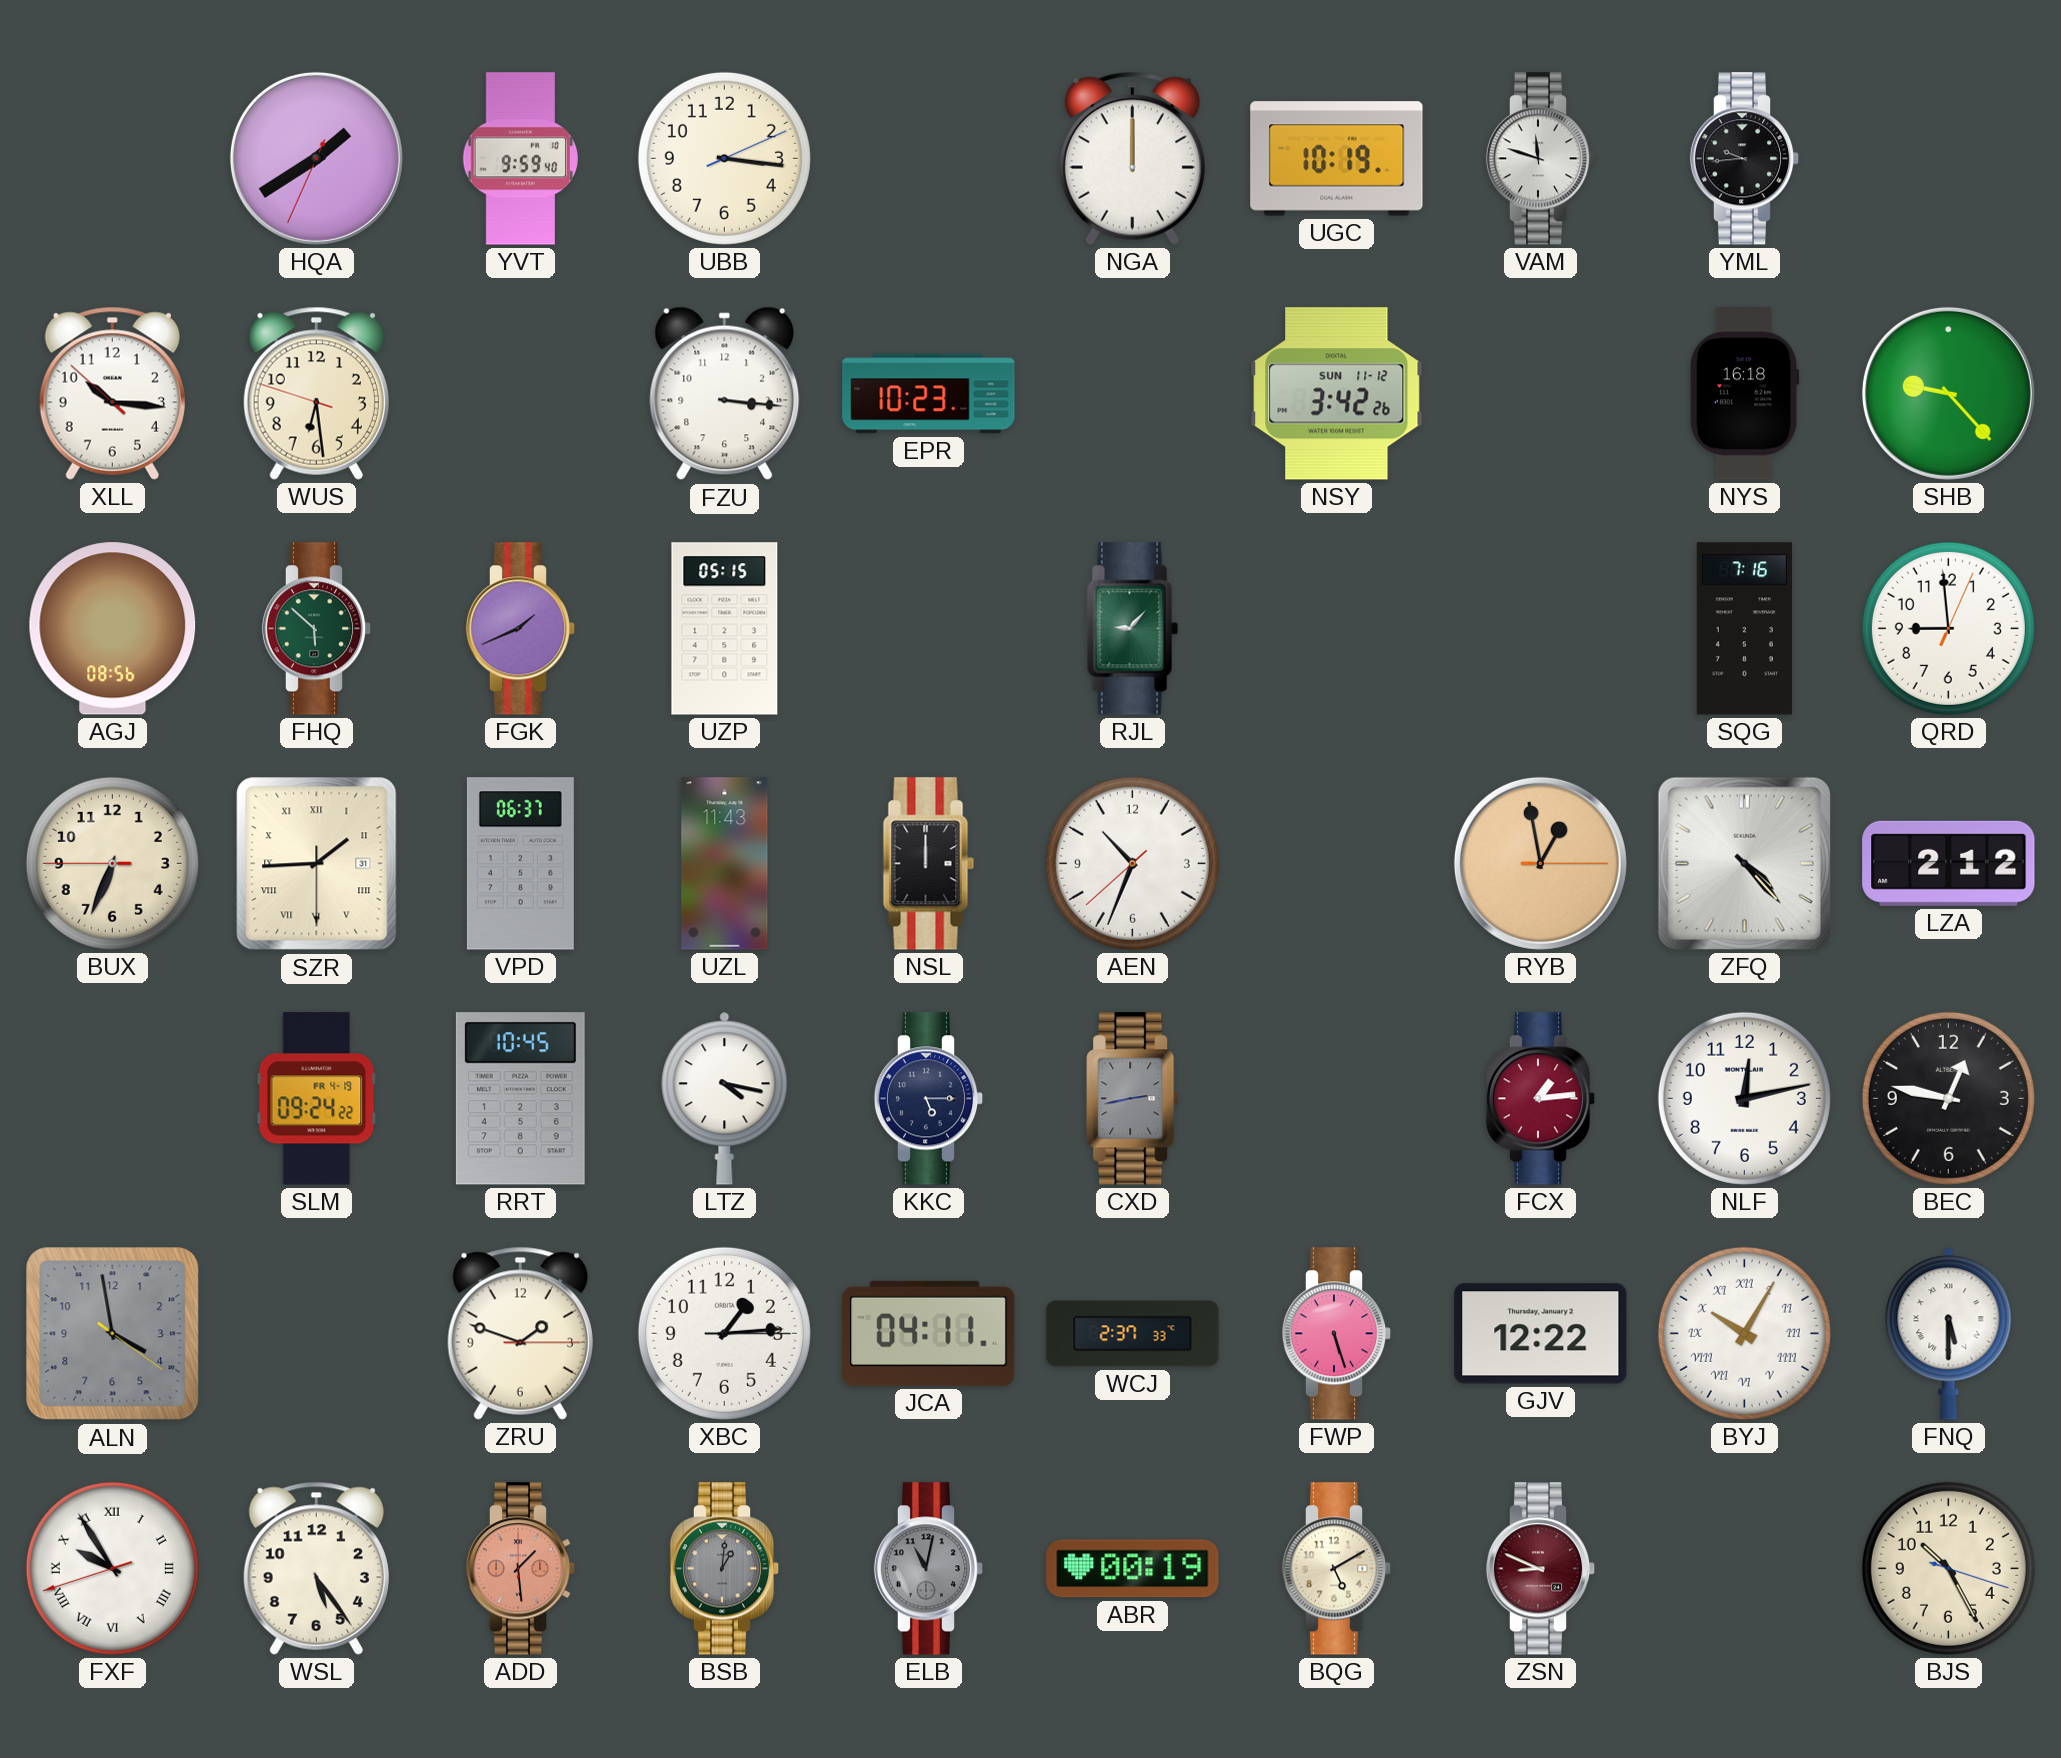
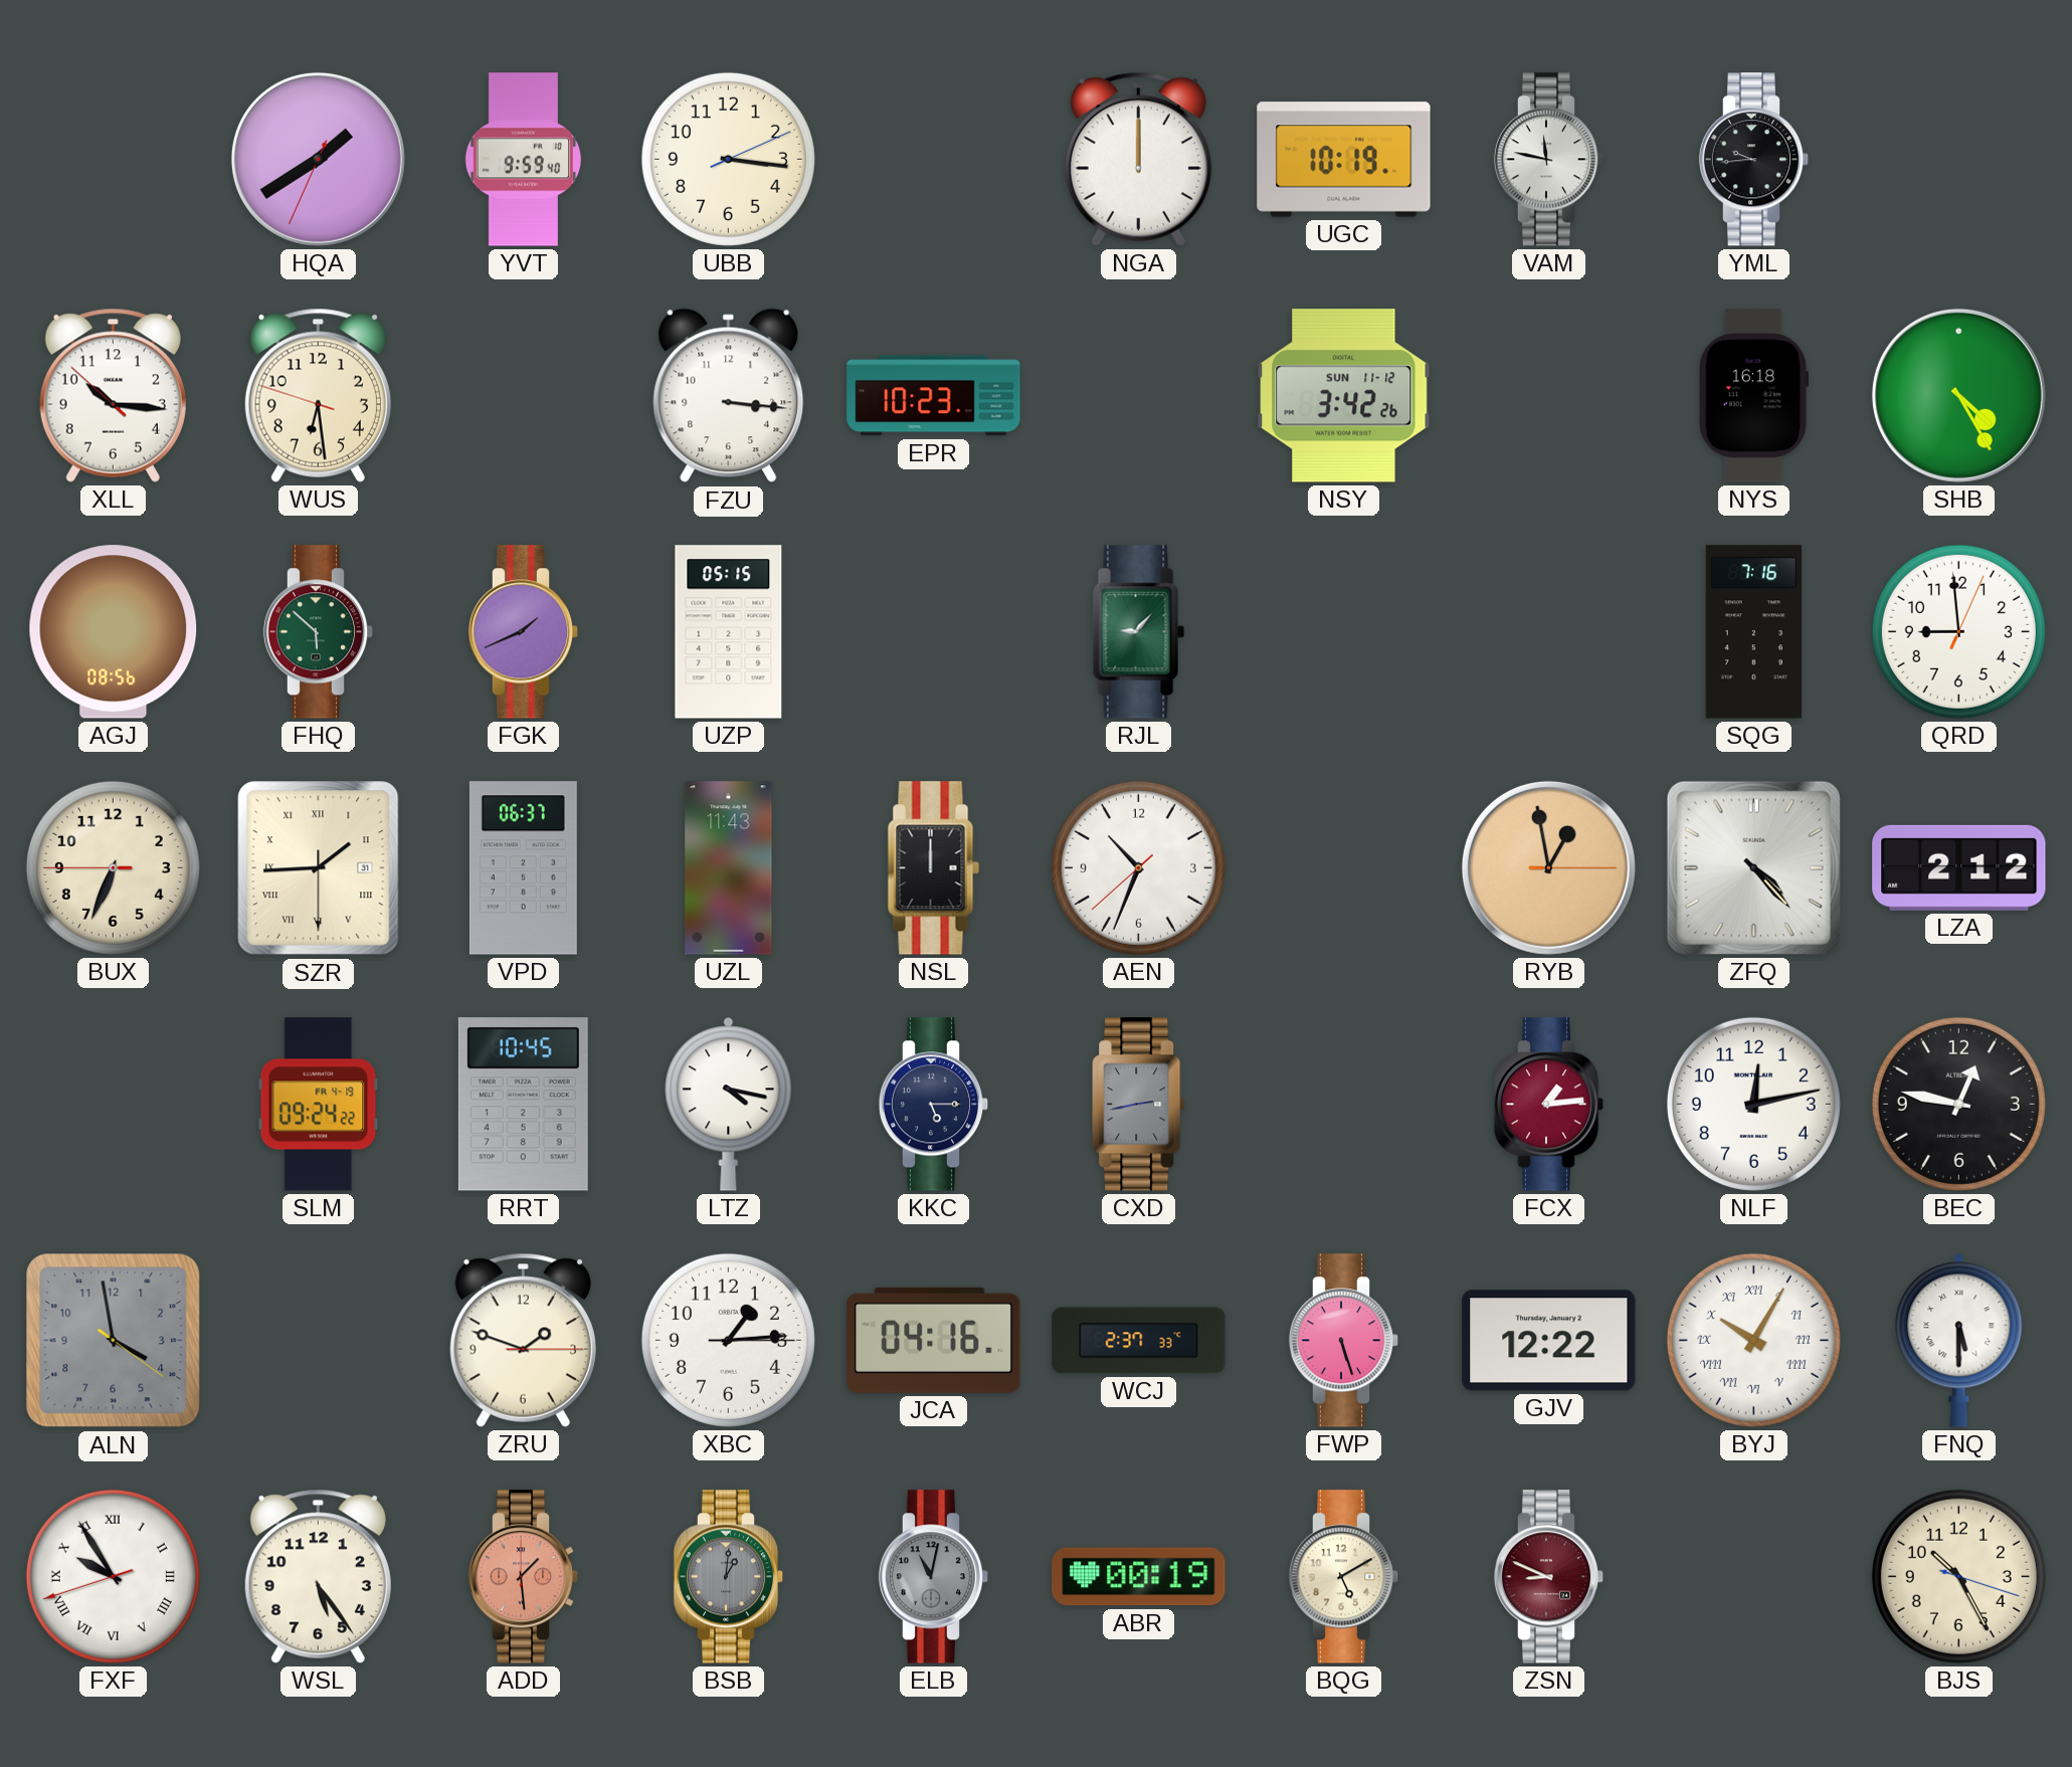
VAM: 11:48 -> 11:47
SHB: 9:23 -> 4:25
JCA: 04:11 -> 04:16
